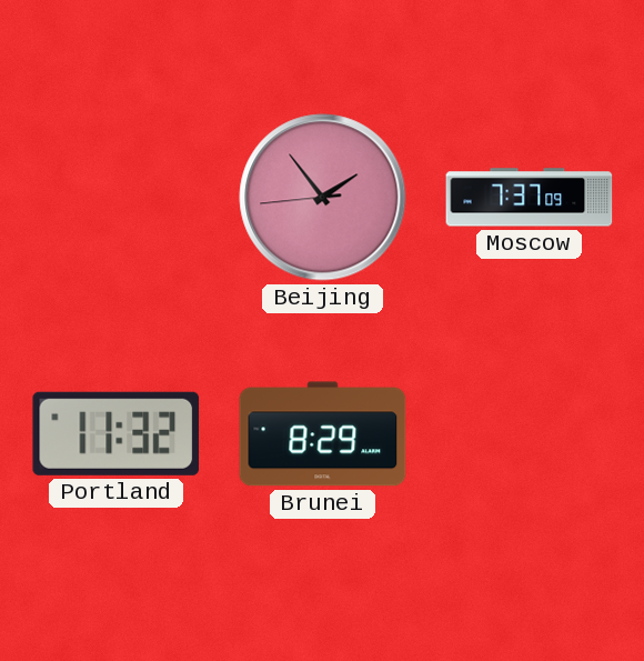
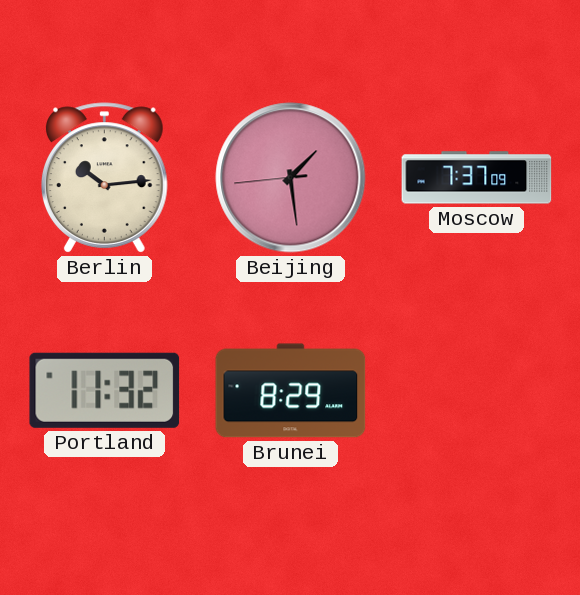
Berlin: none -> 10:14
Beijing: 1:53 -> 1:28
